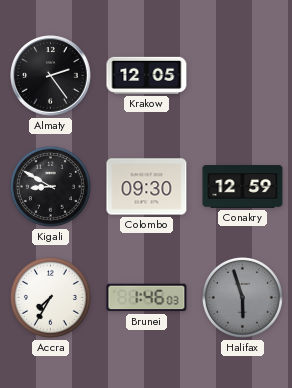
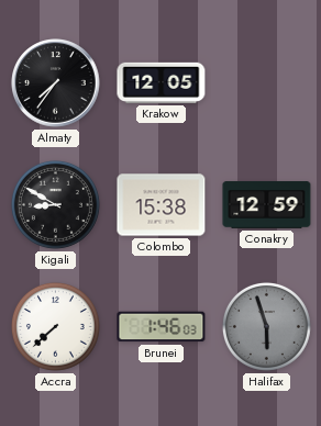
Almaty: 2:24 -> 7:36
Colombo: 09:30 -> 15:38
Accra: 7:35 -> 7:38
